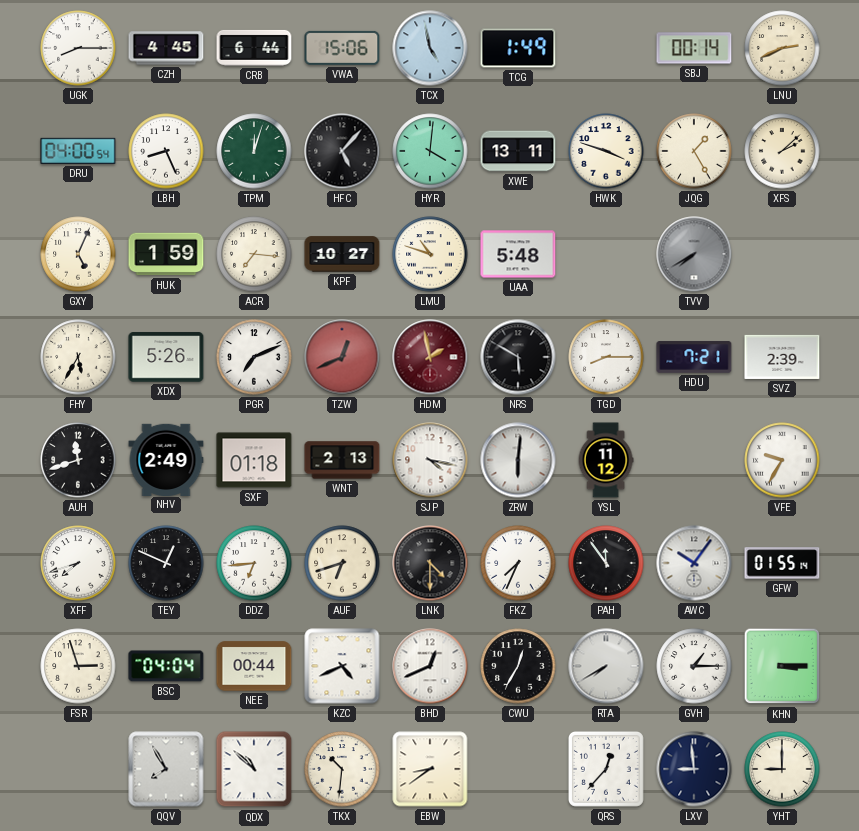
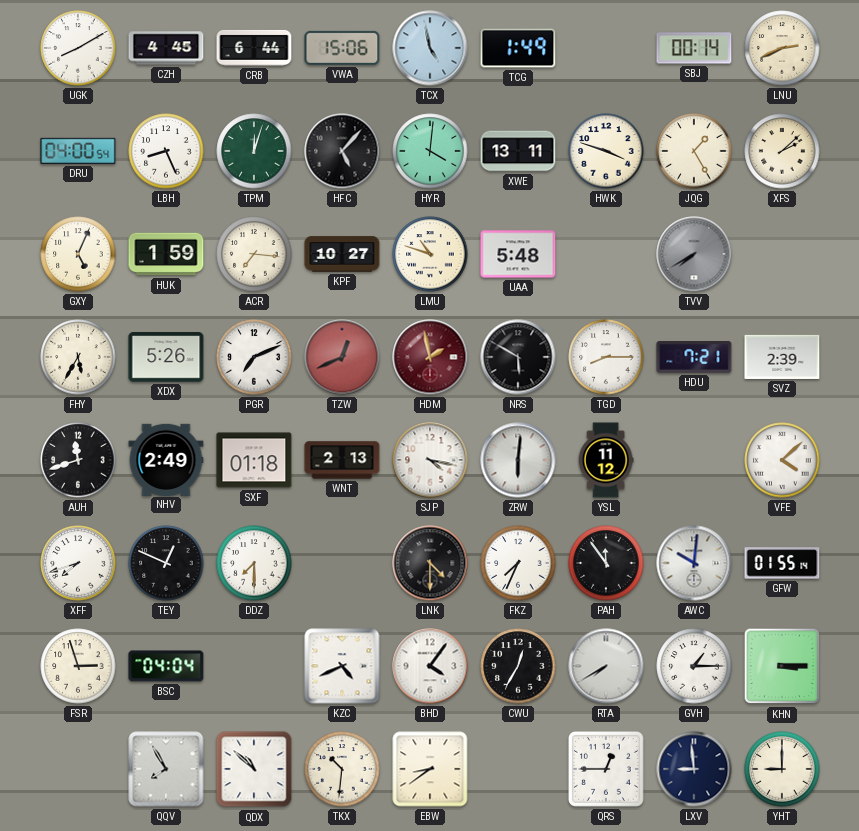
UGK: 8:15 -> 8:10
VFE: 9:35 -> 4:08
DDZ: 6:44 -> 7:30
AUF: 6:42 -> none
AWC: 10:06 -> 10:01
NEE: 00:44 -> none
BHD: 12:41 -> 4:06
QRS: 12:37 -> 12:45
